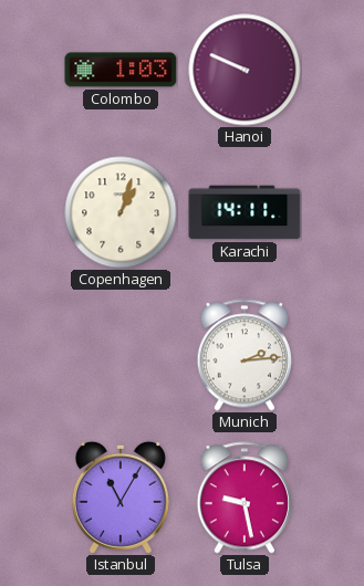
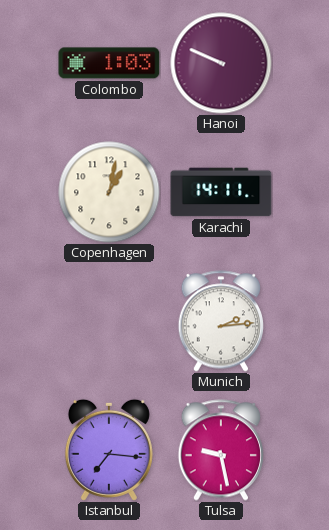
Copenhagen: 1:03 -> 1:02
Istanbul: 11:05 -> 7:16
